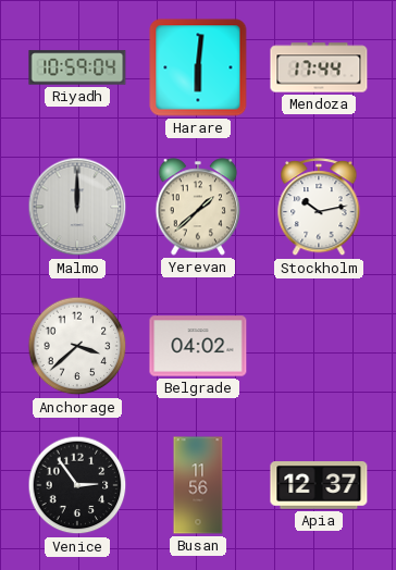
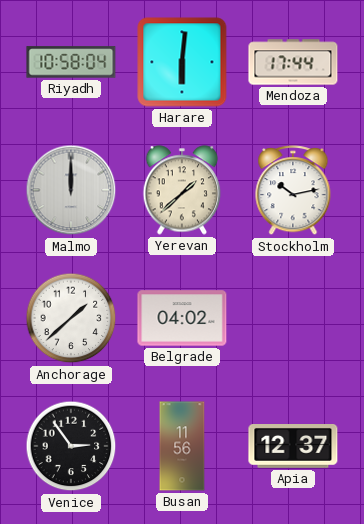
Riyadh: 10:59 -> 10:58
Anchorage: 3:38 -> 1:38
